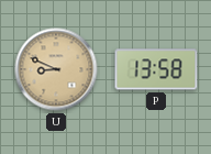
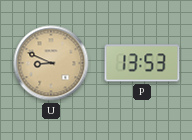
P: 13:58 -> 13:53
